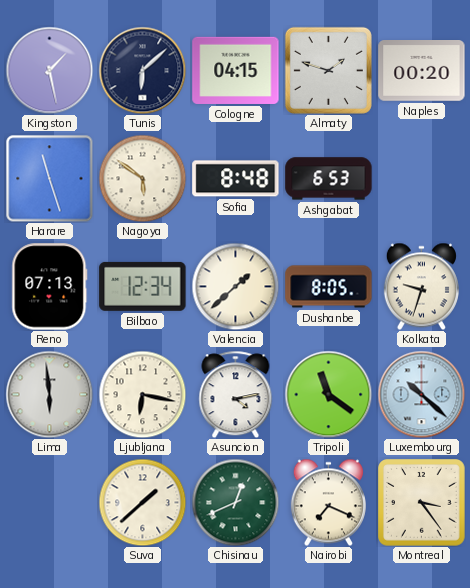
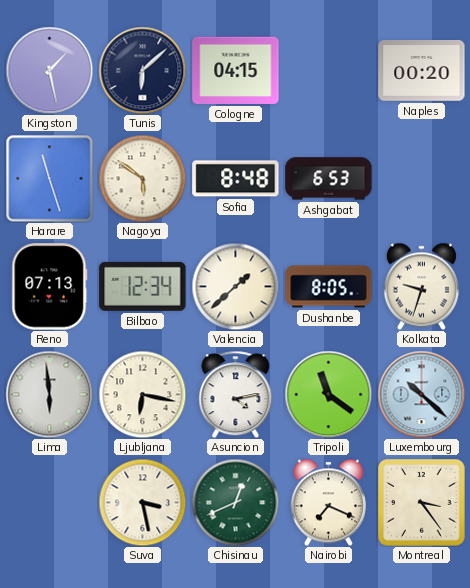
Almaty: 1:48 -> none
Suva: 1:38 -> 3:28
